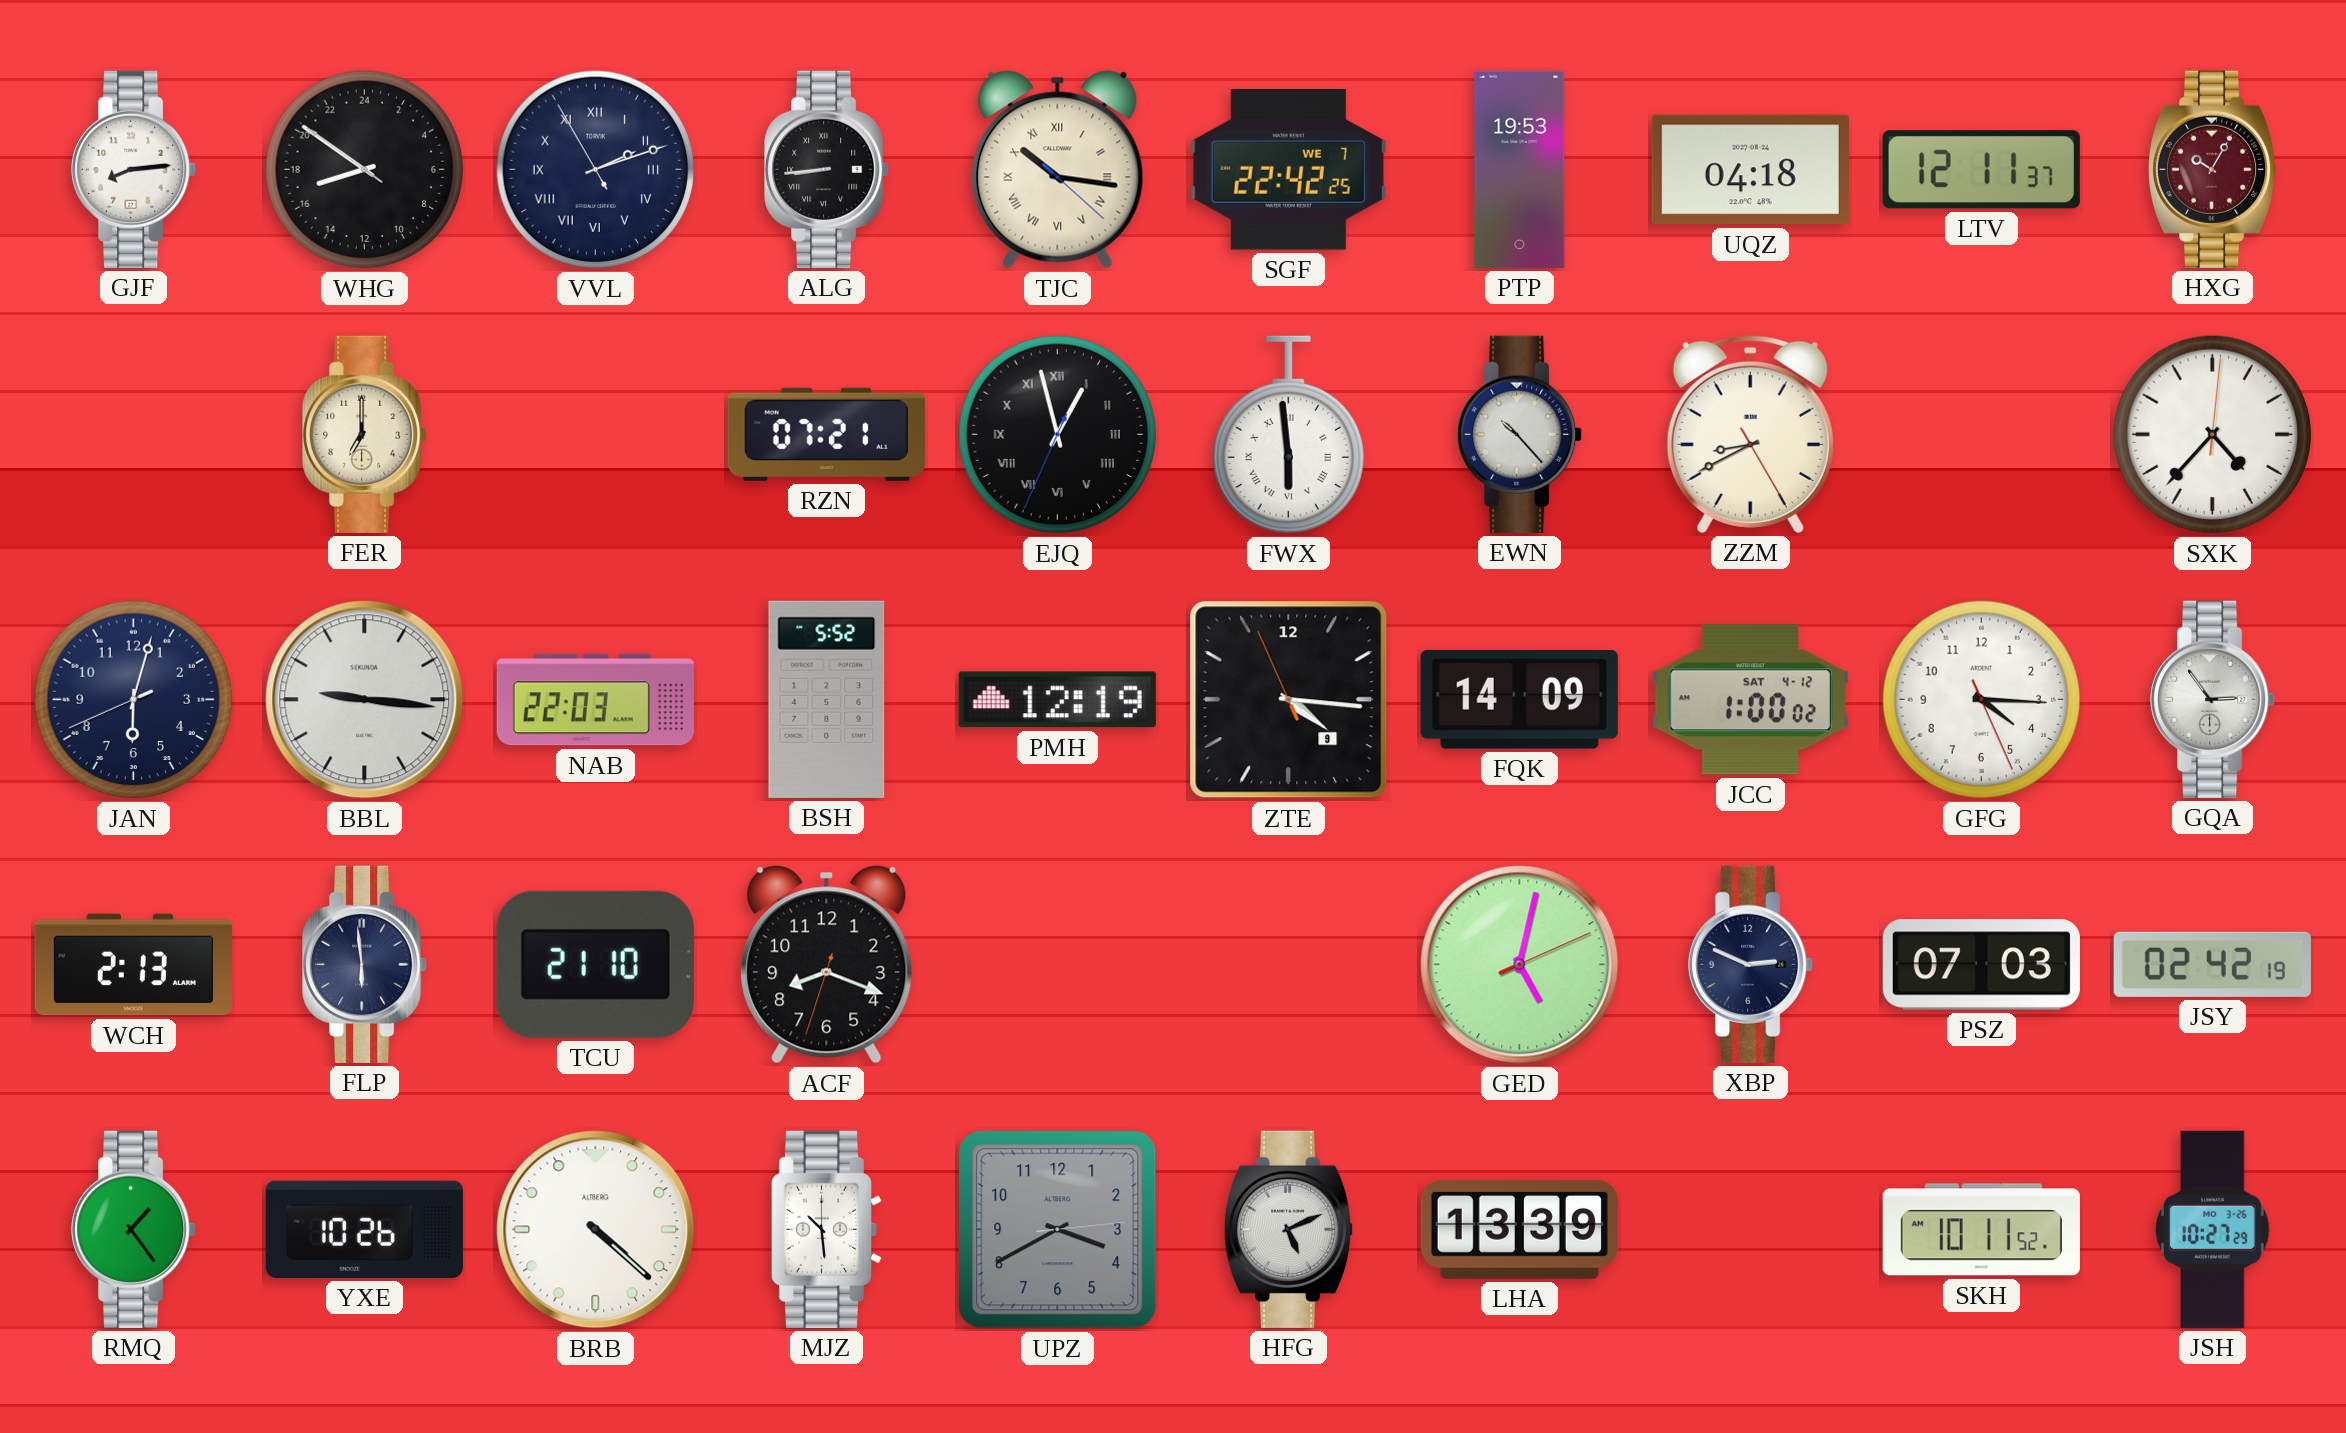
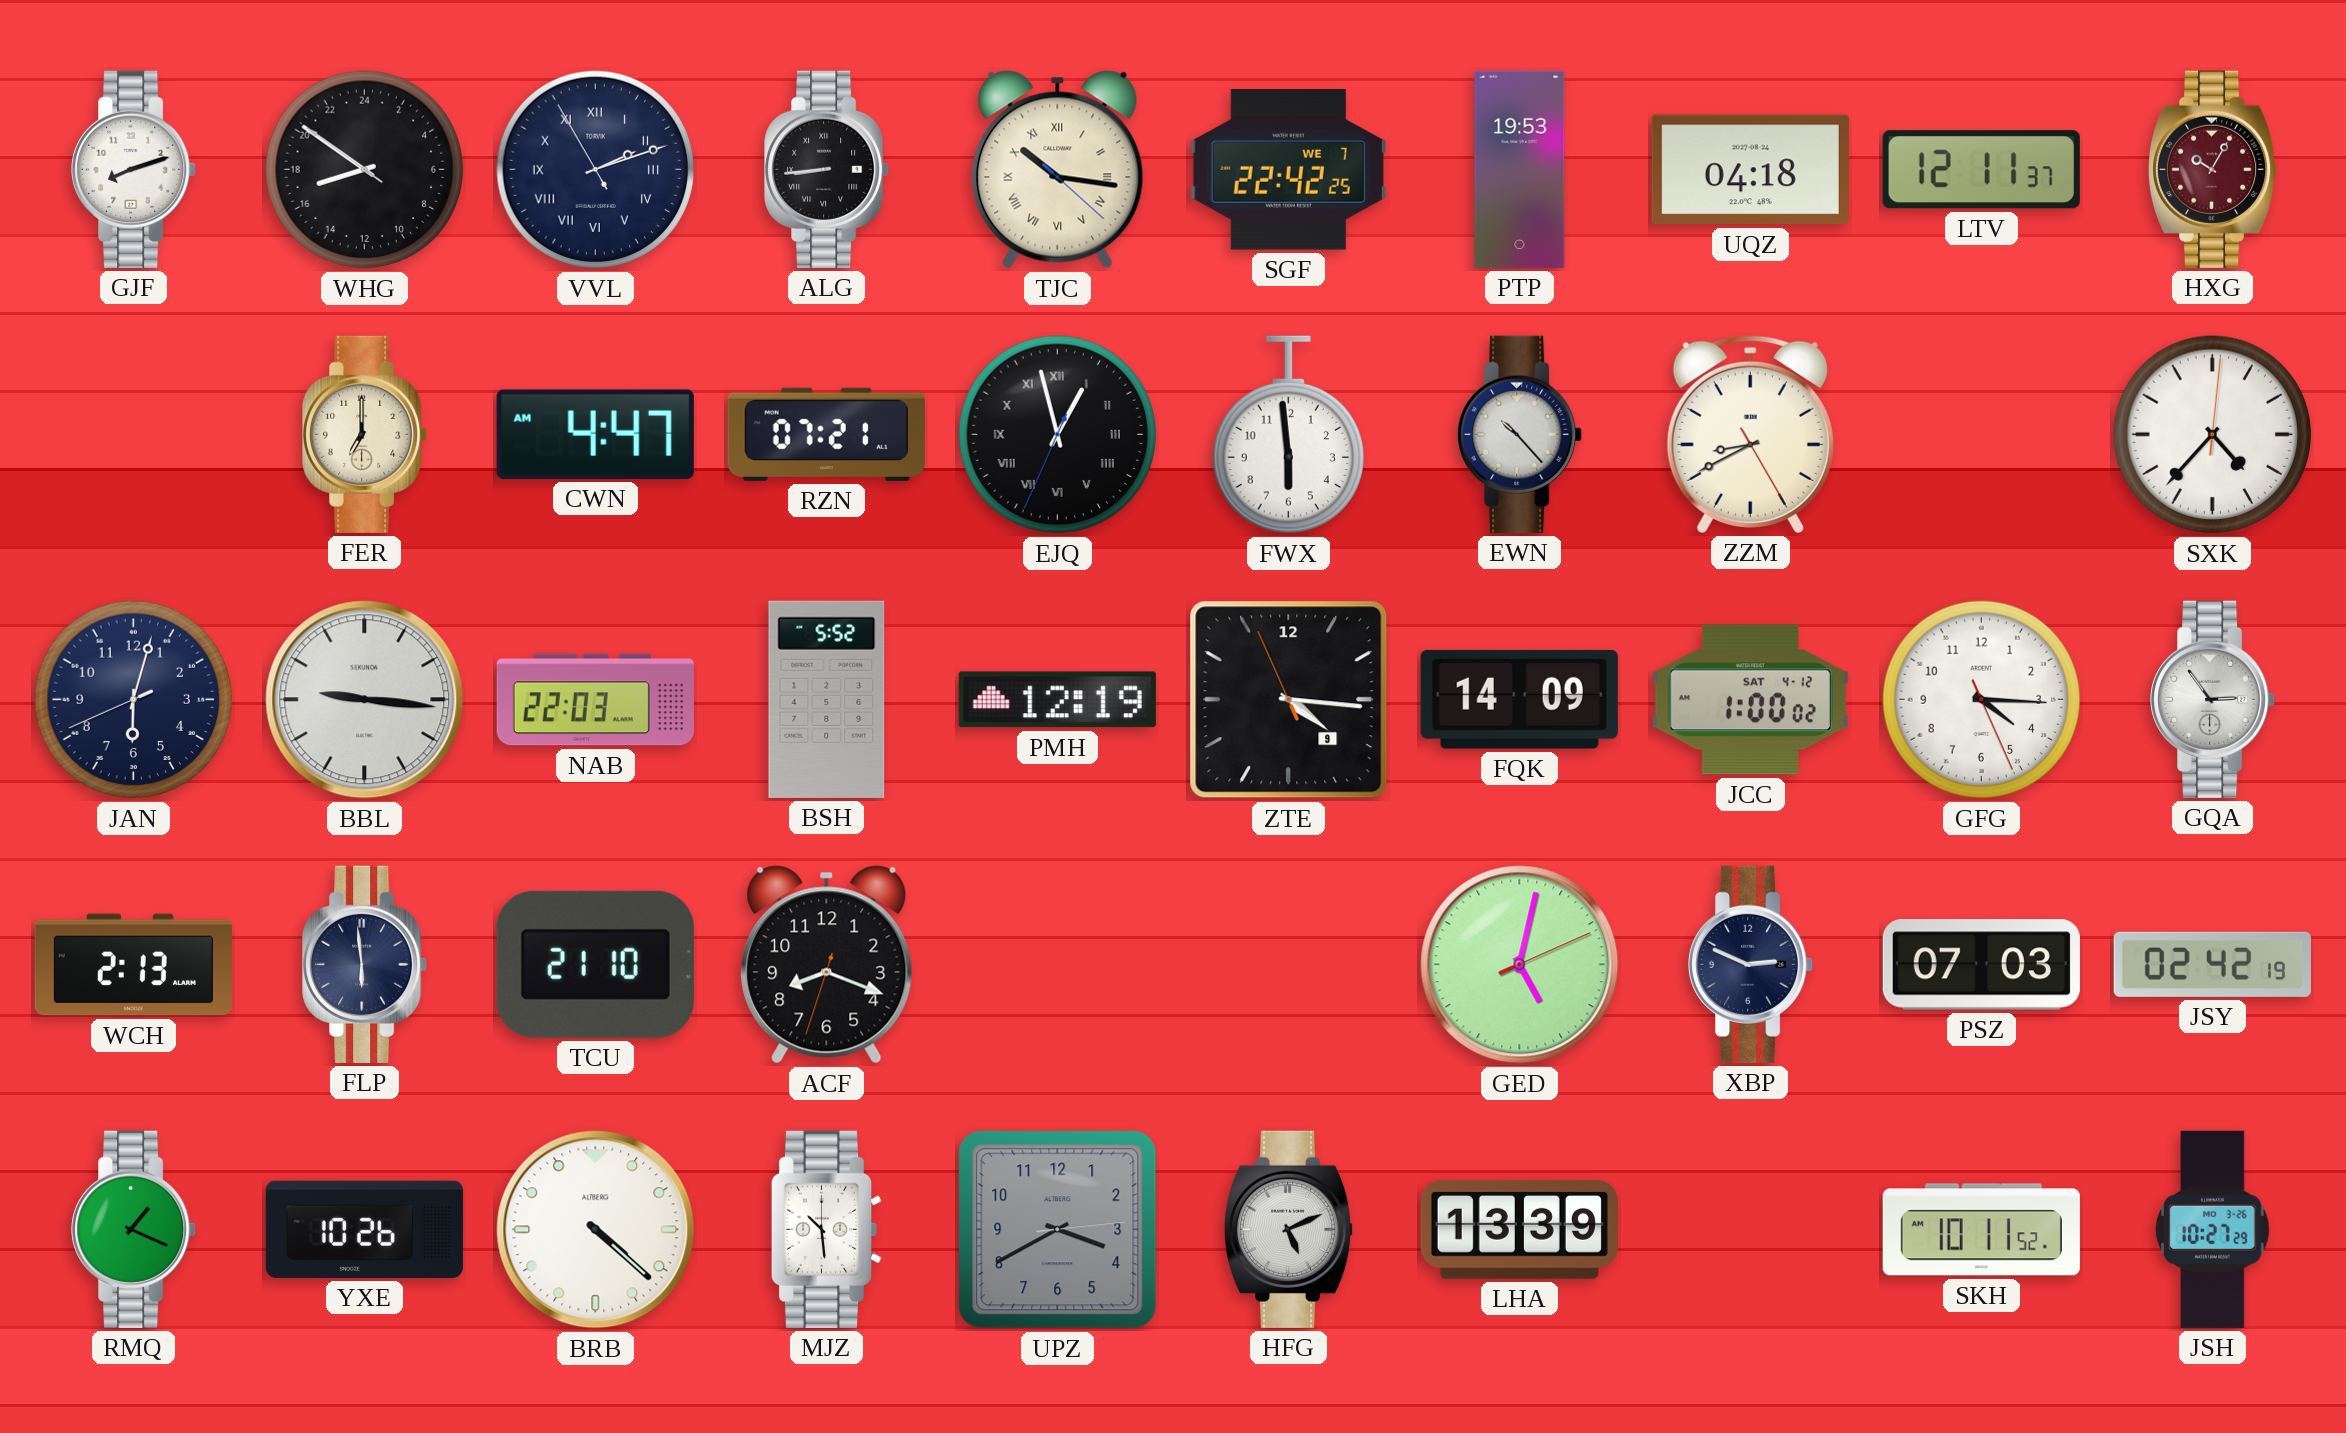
GJF: 8:14 -> 8:12
CWN: none -> 4:47
FWX numerals: Roman -> Arabic
RMQ: 1:24 -> 1:19
